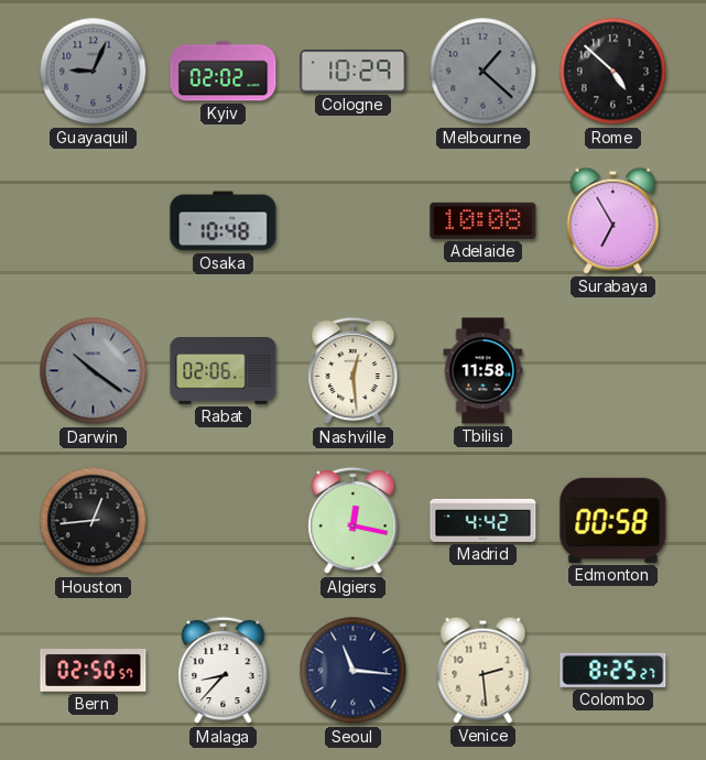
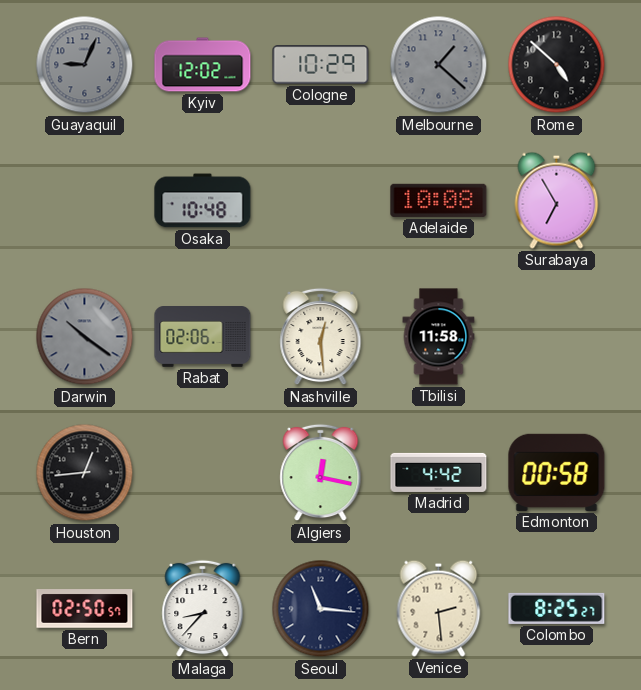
Kyiv: 02:02 -> 12:02
